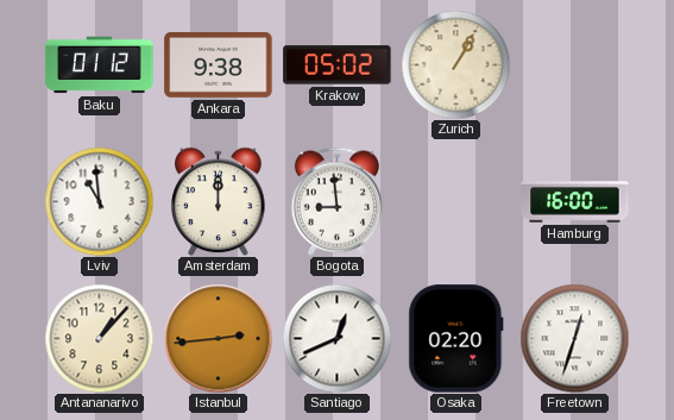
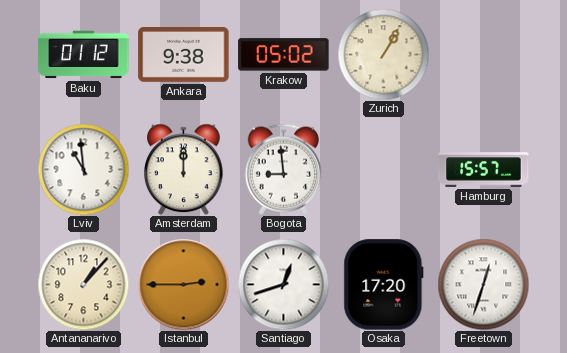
Hamburg: 16:00 -> 15:57
Istanbul: 2:44 -> 2:45
Santiago: 12:41 -> 12:42
Osaka: 02:20 -> 17:20
